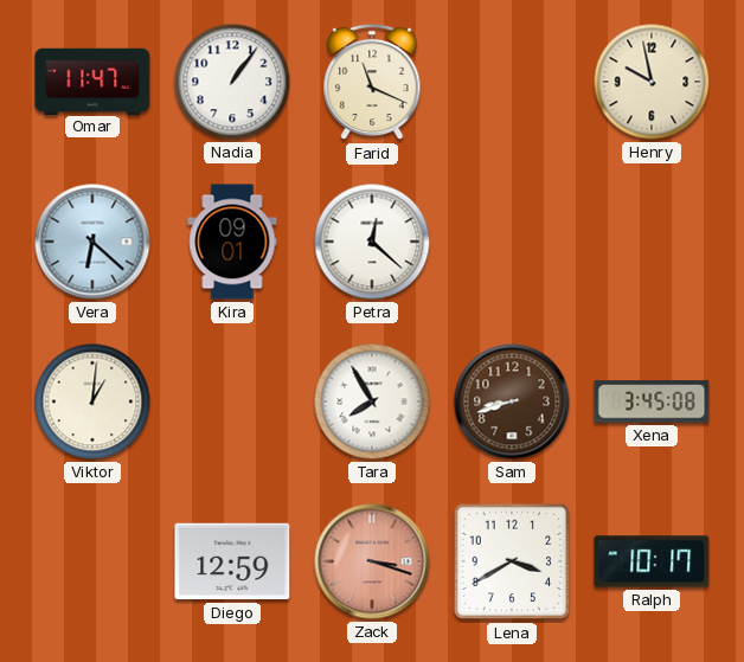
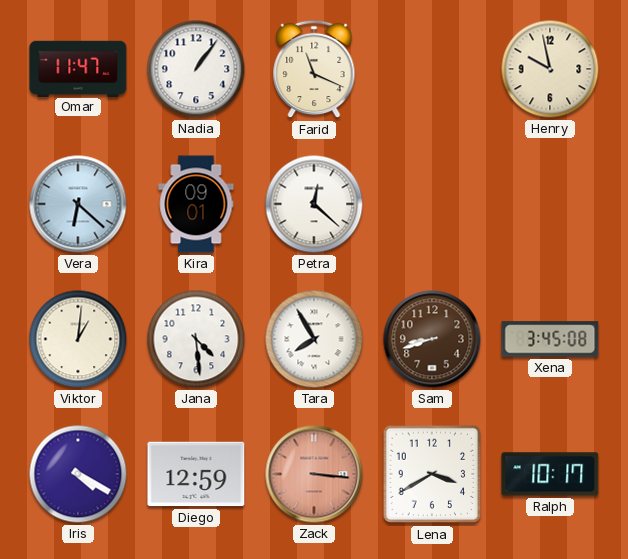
Jana: none -> 4:29
Iris: none -> 4:20
Zack: 3:18 -> 3:16
